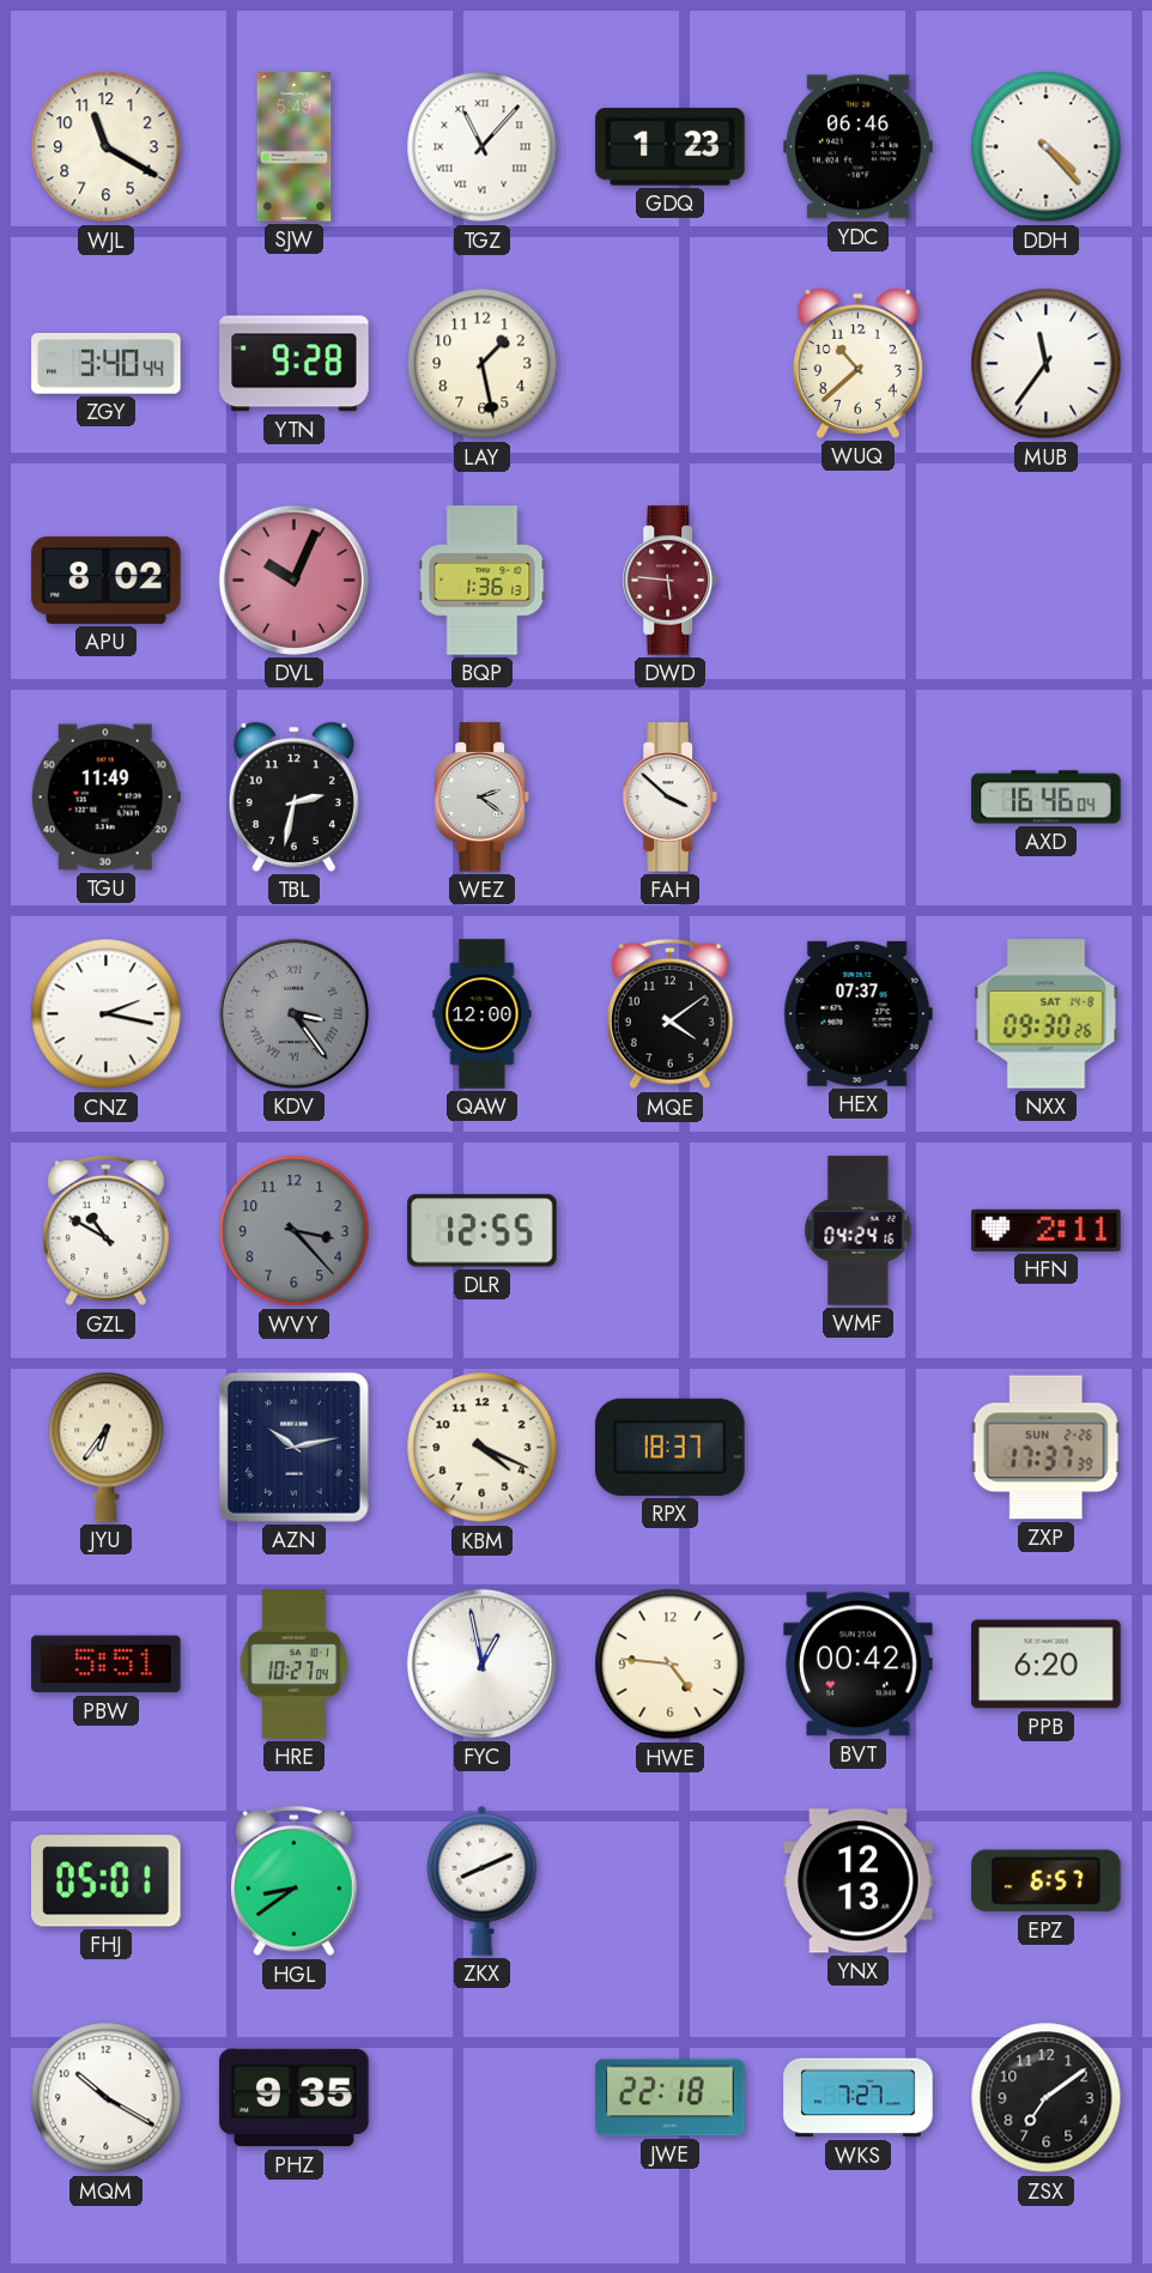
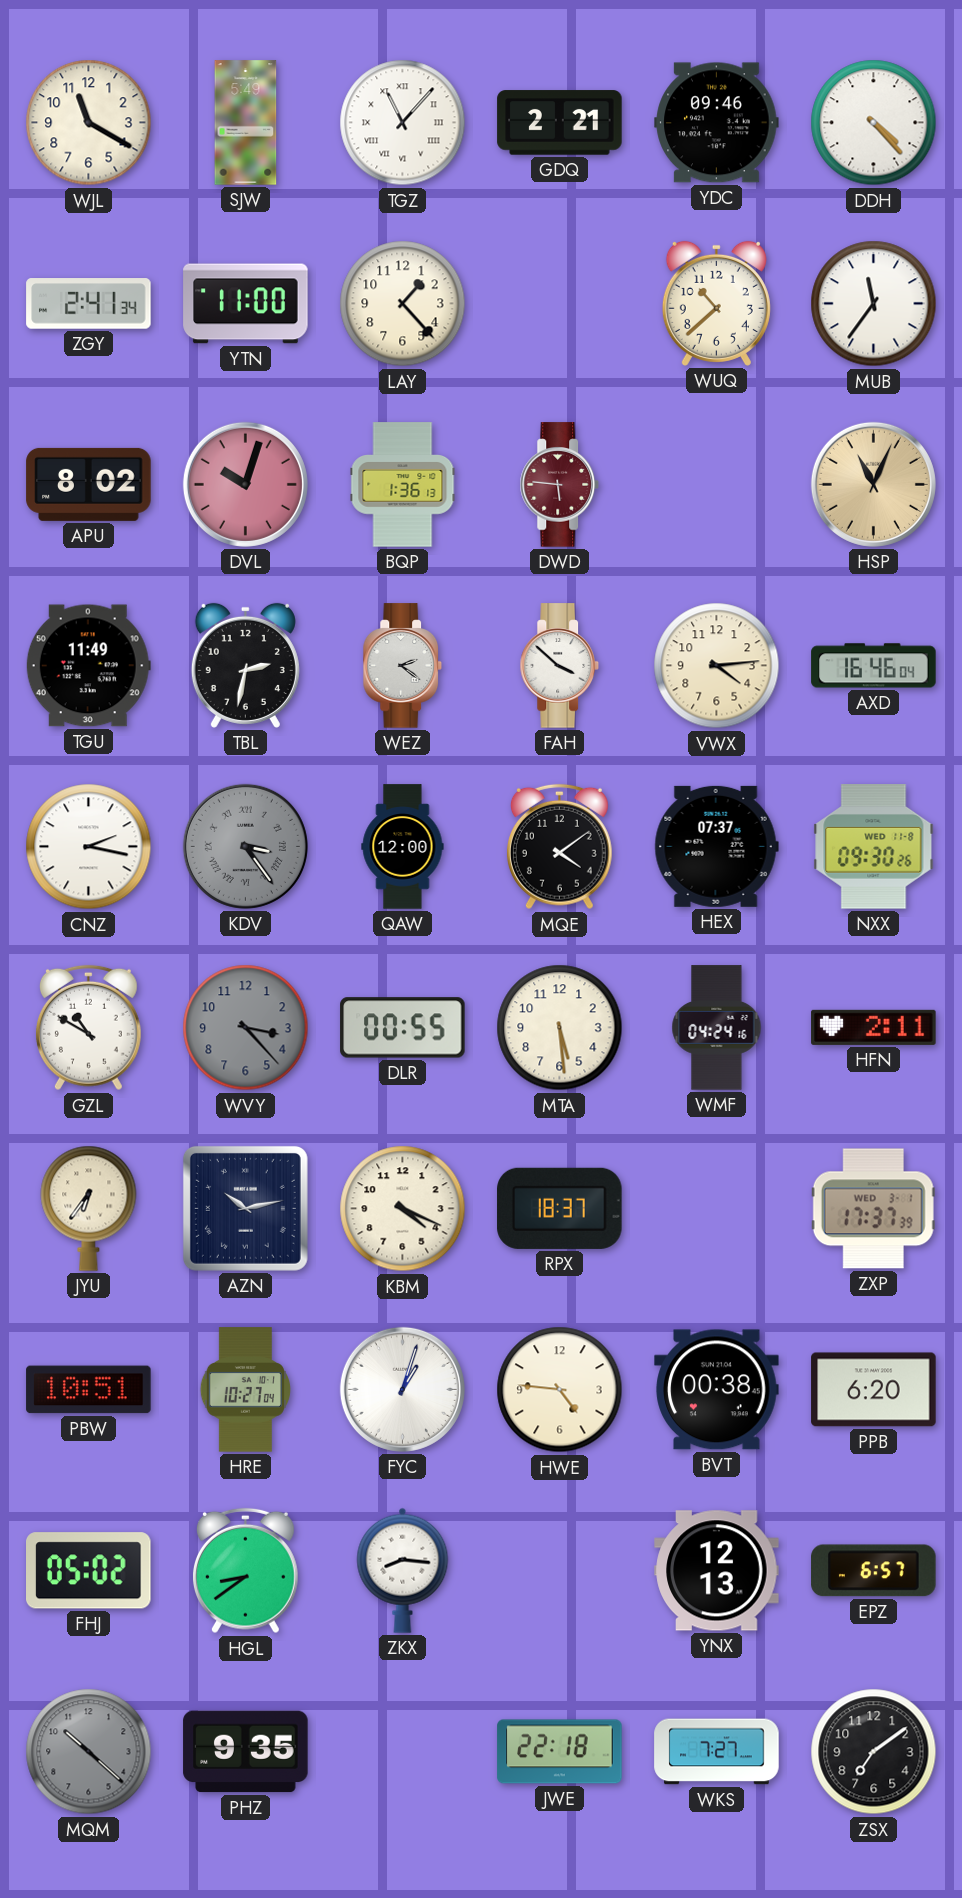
GDQ: 1:23 -> 2:21
YDC: 06:46 -> 09:46
ZGY: 3:40 -> 2:41
YTN: 9:28 -> 11:00
LAY: 1:28 -> 1:23
DVL: 10:04 -> 10:03
HSP: none -> 11:04
VWX: none -> 4:14
NXX date: SAT 14-8 -> WED 11-8
DLR: 12:55 -> 00:55
MTA: none -> 5:29
ZXP date: SUN 2-26 -> WED 3-1
PBW: 5:51 -> 10:51
FYC: 12:58 -> 1:03
BVT: 00:42 -> 00:38
FHJ: 05:01 -> 05:02
ZKX: 8:11 -> 8:16
MQM: 10:20 -> 10:22
MQM dial: white -> grey
